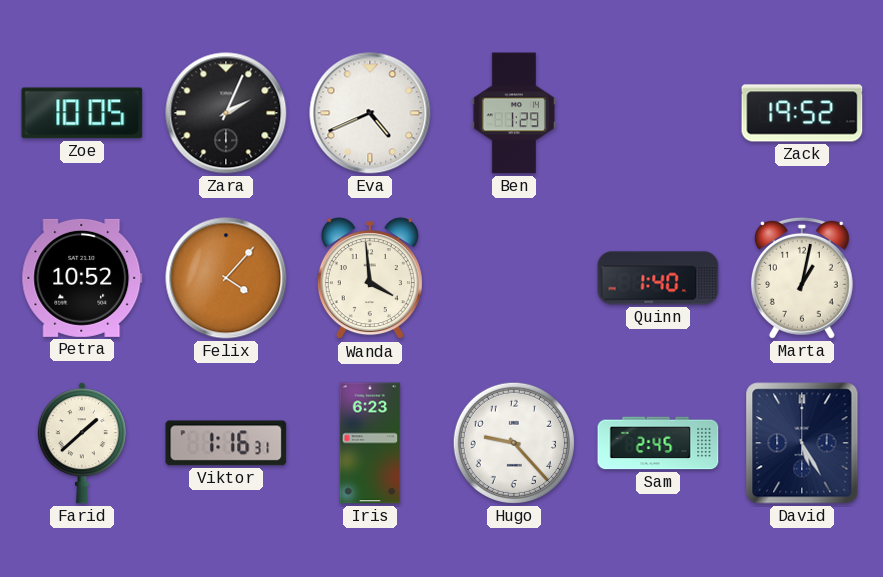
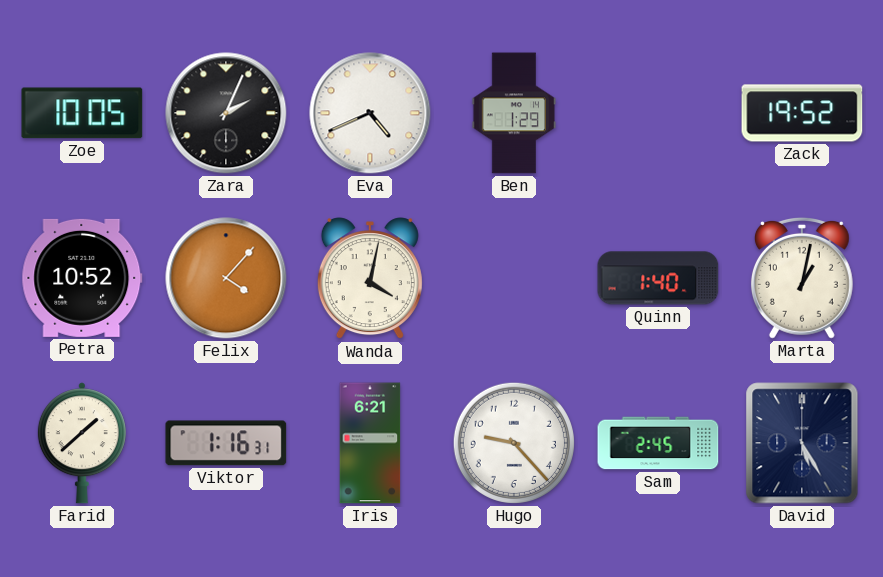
Wanda: 3:59 -> 4:02
Iris: 6:23 -> 6:21
